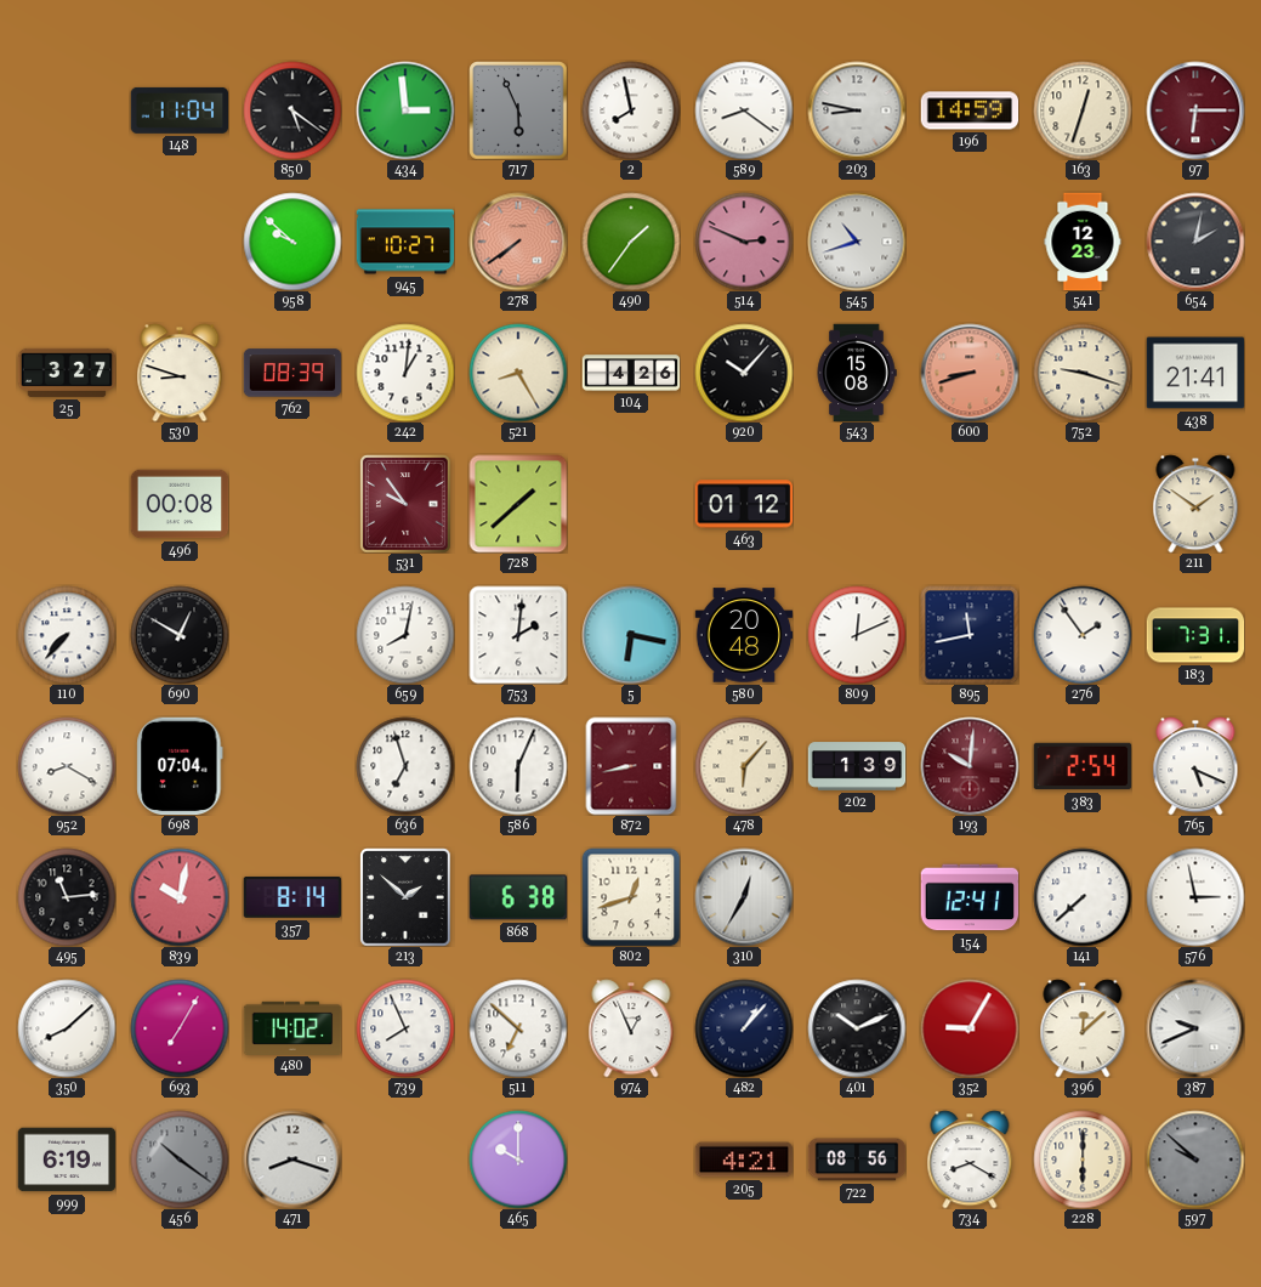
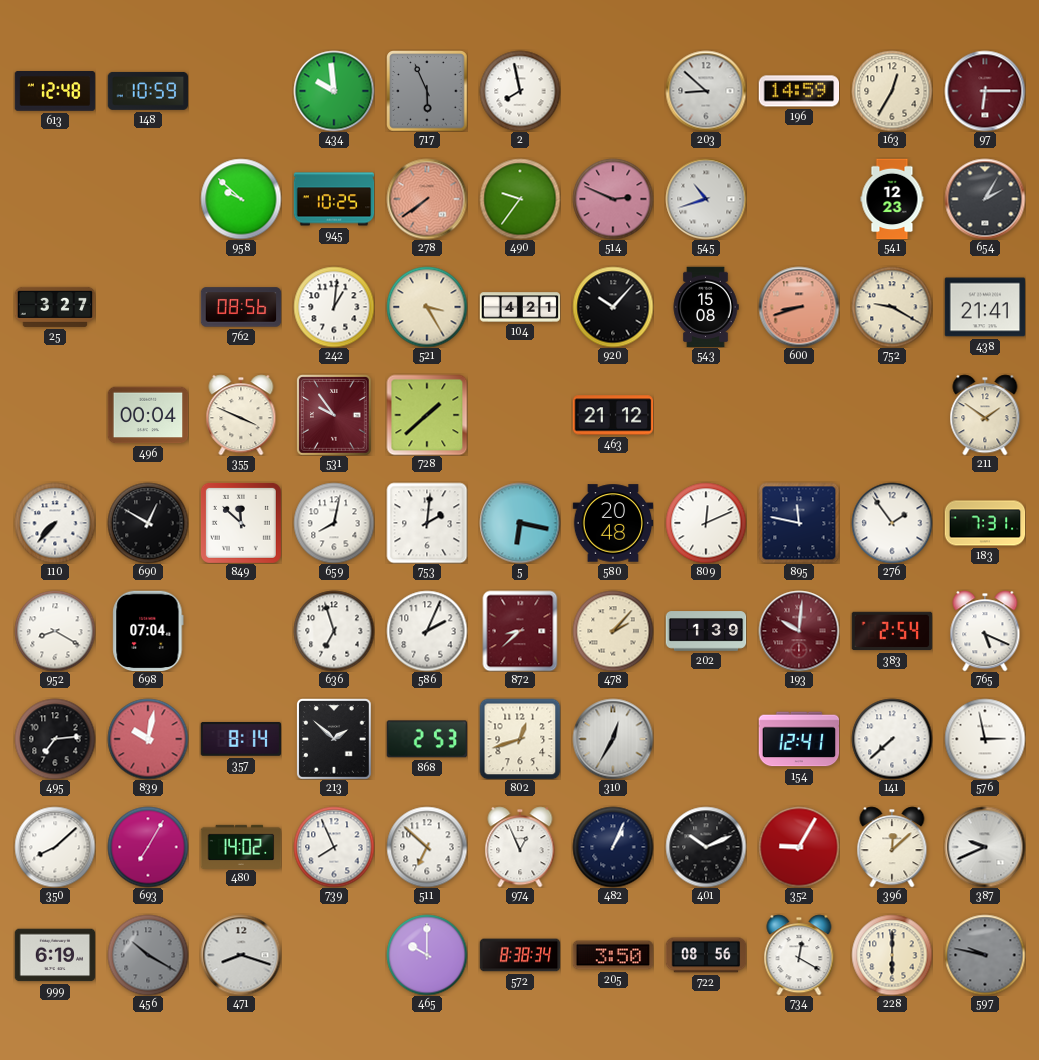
613: none -> 12:48
148: 11:04 -> 10:59
850: 5:21 -> none
434: 2:59 -> 9:59
589: 8:21 -> none
203: 8:47 -> 8:52
163: 12:33 -> 12:35
945: 10:27 -> 10:25
490: 1:36 -> 9:36
654: 2:02 -> 2:05
530: 8:48 -> none
762: 08:39 -> 08:56
521: 8:25 -> 3:25
104: 4:26 -> 4:21
752: 9:18 -> 9:20
496: 00:08 -> 00:04
355: none -> 3:49
463: 01:12 -> 21:12
849: none -> 11:52
895: 11:43 -> 11:47
586: 6:04 -> 2:04
872: 8:43 -> 8:38
478: 6:07 -> 2:07
495: 11:14 -> 7:14
868: 6:38 -> 2:53
482: 1:07 -> 1:04
456: 10:21 -> 10:20
572: none -> 8:38
205: 4:21 -> 3:50
734: 8:20 -> 12:20
597: 9:52 -> 9:47
